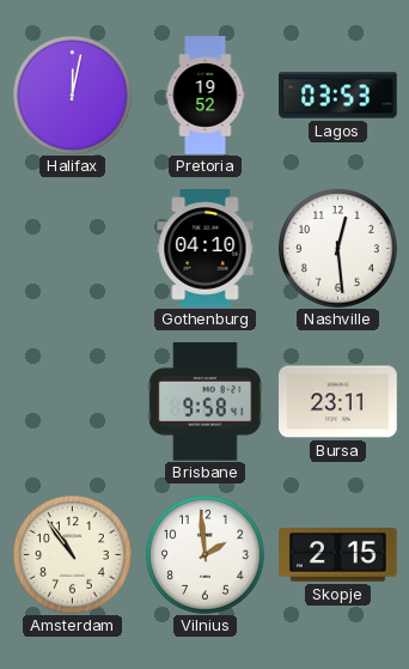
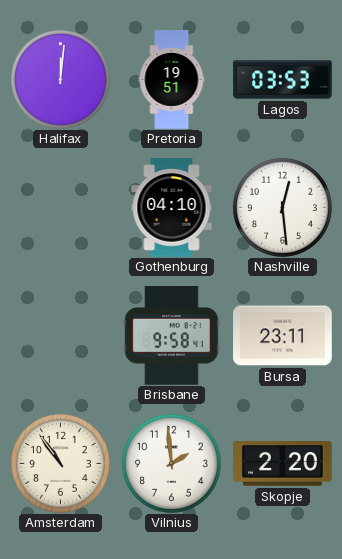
Halifax: 12:02 -> 12:01
Pretoria: 19:52 -> 19:51
Skopje: 2:15 -> 2:20
